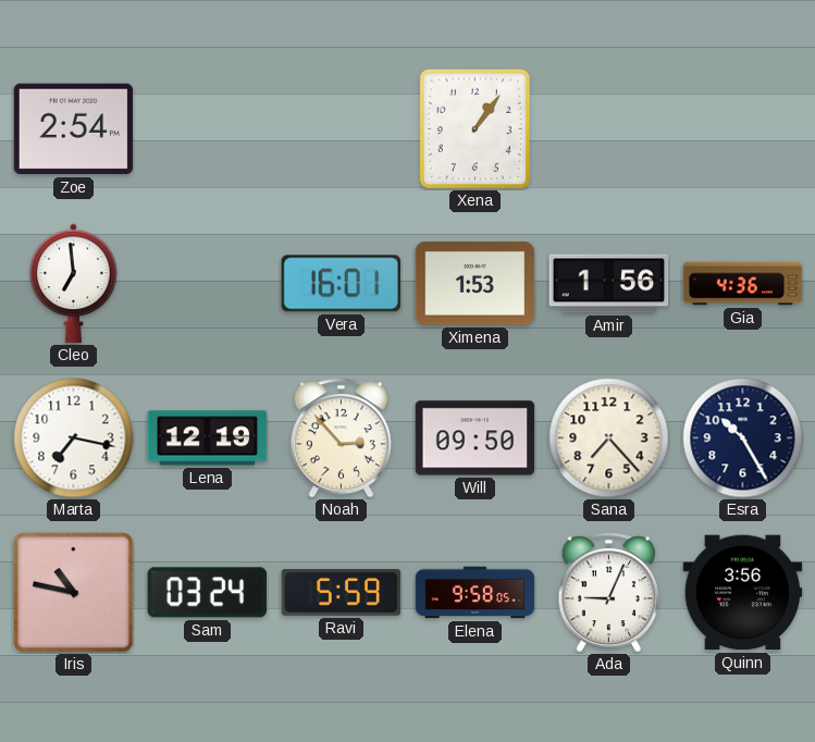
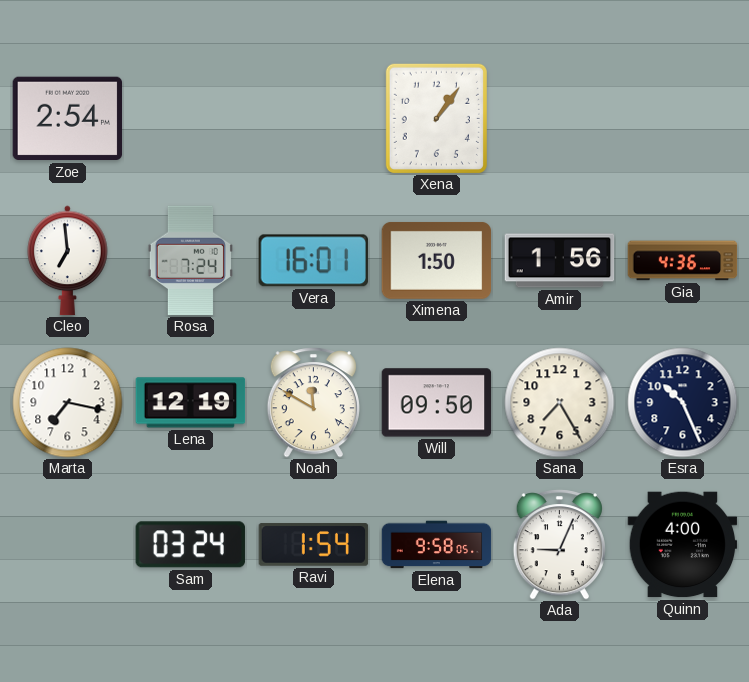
Rosa: none -> 7:24
Ximena: 1:53 -> 1:50
Noah: 2:53 -> 11:50
Sana: 7:23 -> 7:25
Esra: 10:25 -> 10:26
Iris: 10:47 -> none
Ravi: 5:59 -> 1:54
Quinn: 3:56 -> 4:00
